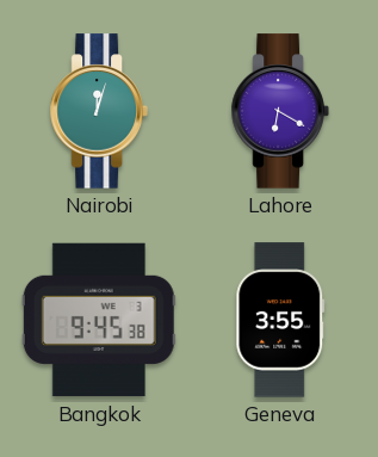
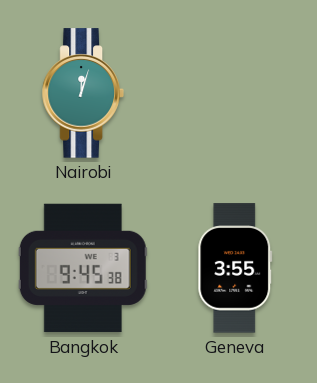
Lahore: 6:20 -> none
